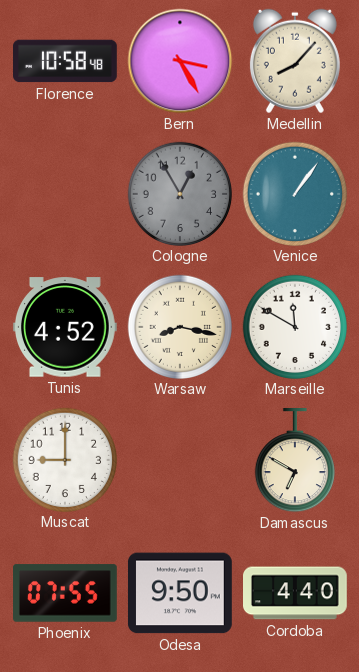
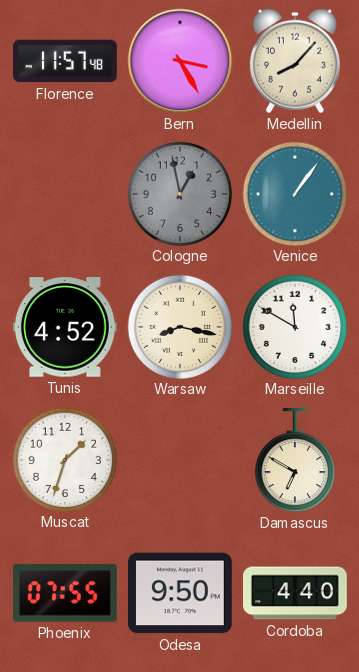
Florence: 10:58 -> 11:57
Cologne: 12:55 -> 12:58
Muscat: 9:00 -> 1:33
